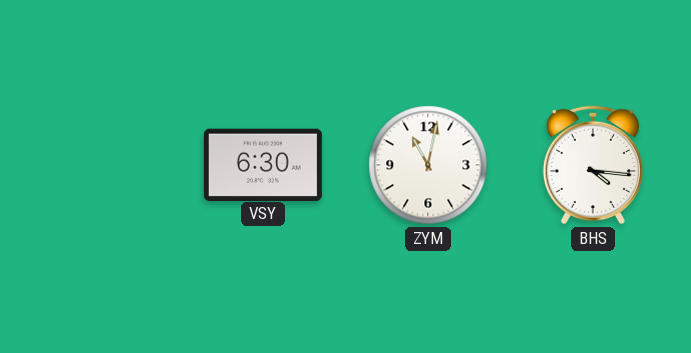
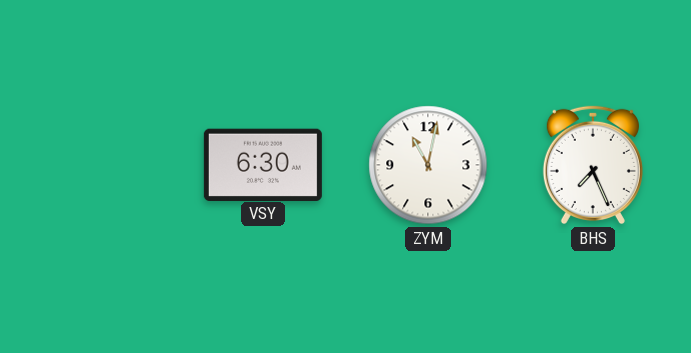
BHS: 4:16 -> 7:26
